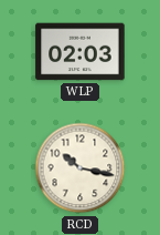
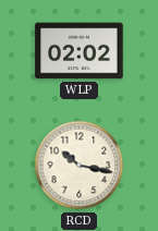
WLP: 02:03 -> 02:02
